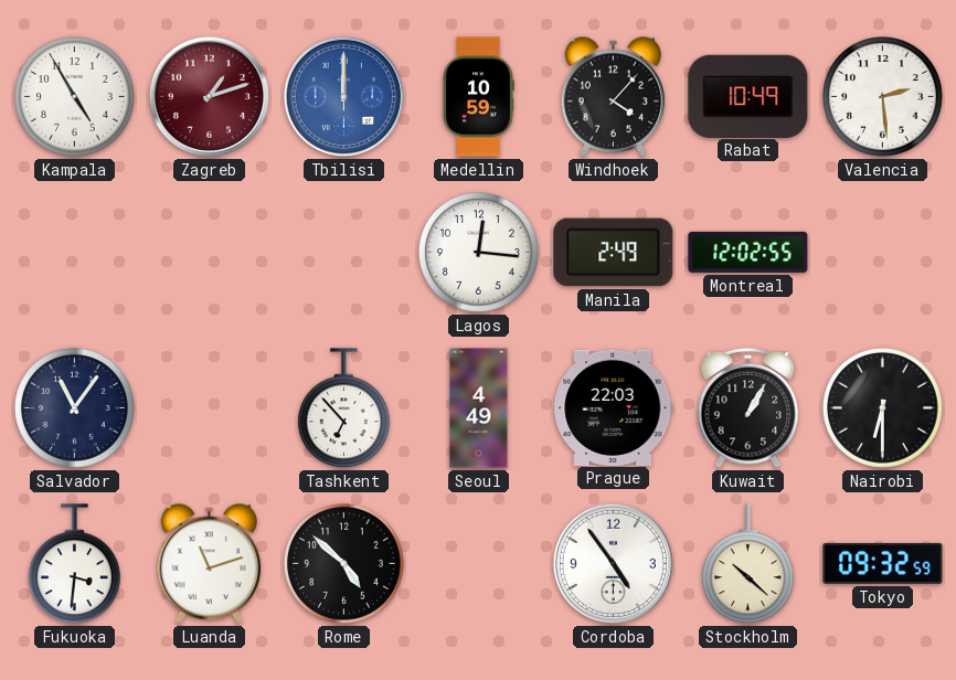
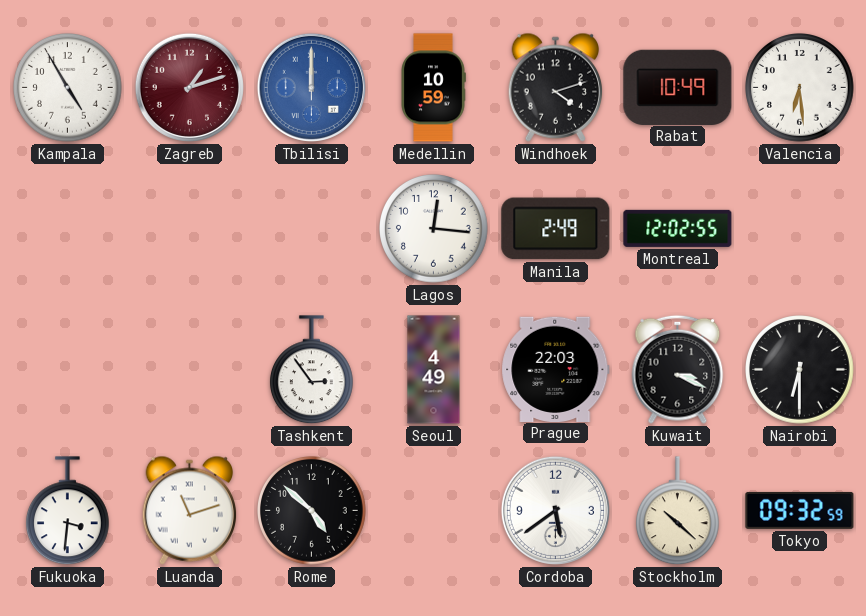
Windhoek: 4:07 -> 4:12
Valencia: 2:29 -> 6:29
Salvador: 11:06 -> none
Tashkent: 6:53 -> 2:54
Kuwait: 1:05 -> 3:19
Cordoba: 4:54 -> 5:39
